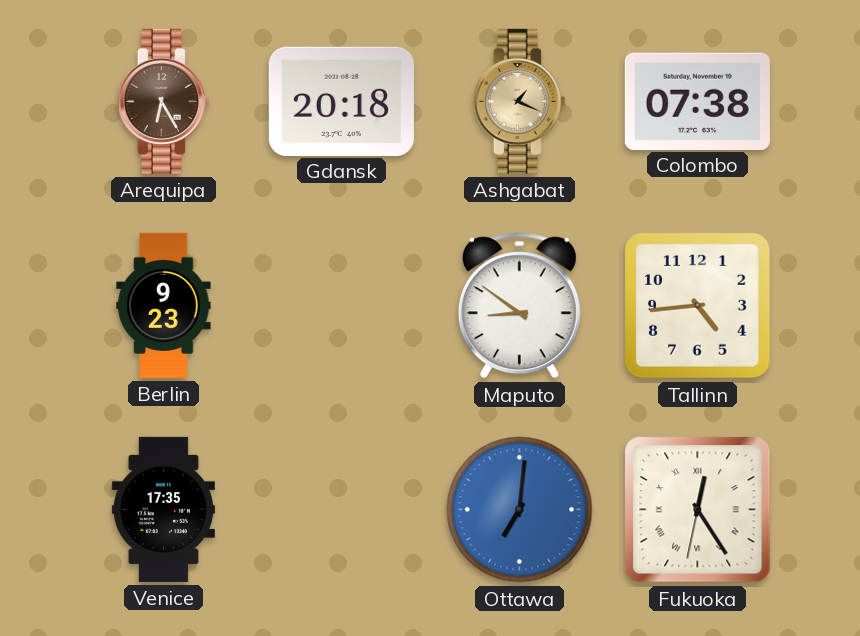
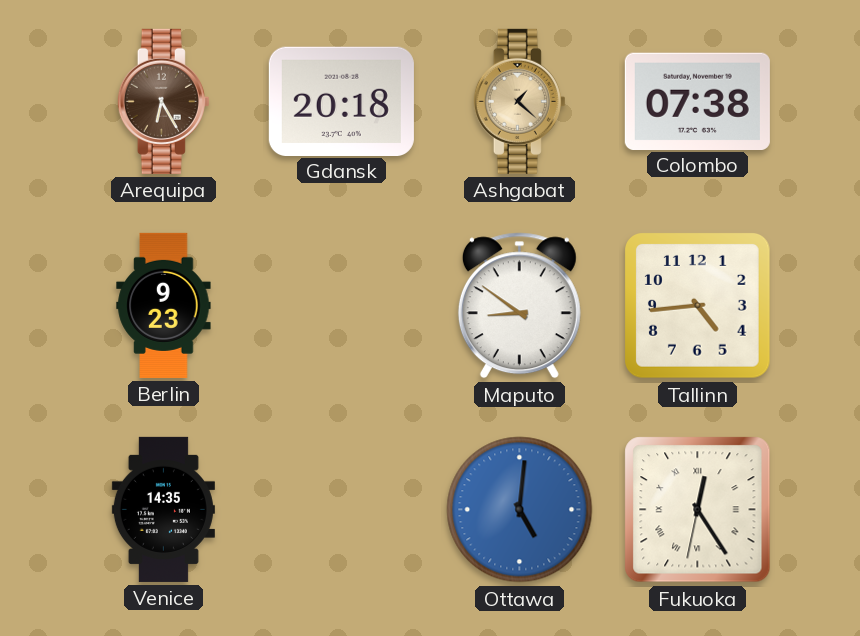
Ashgabat: 1:19 -> 1:22
Venice: 17:35 -> 14:35
Ottawa: 7:01 -> 5:01
